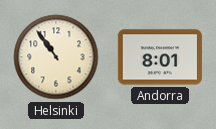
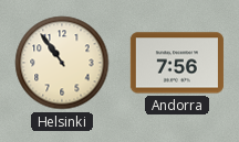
Andorra: 8:01 -> 7:56
